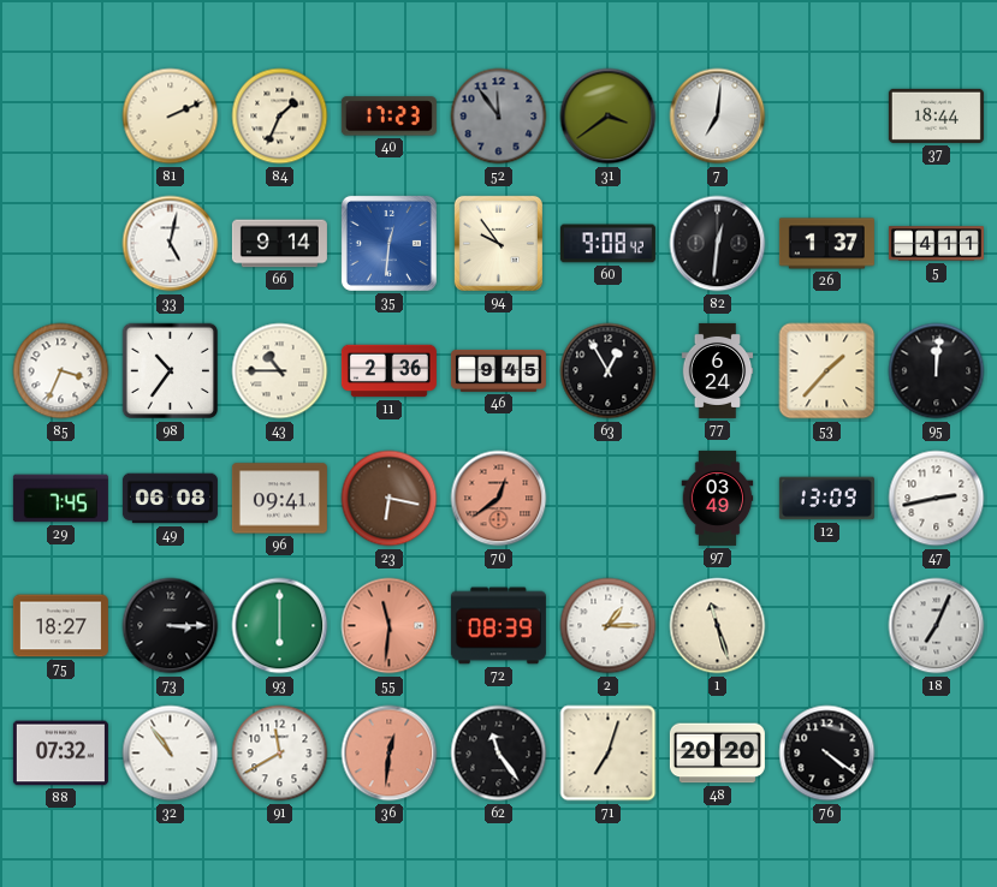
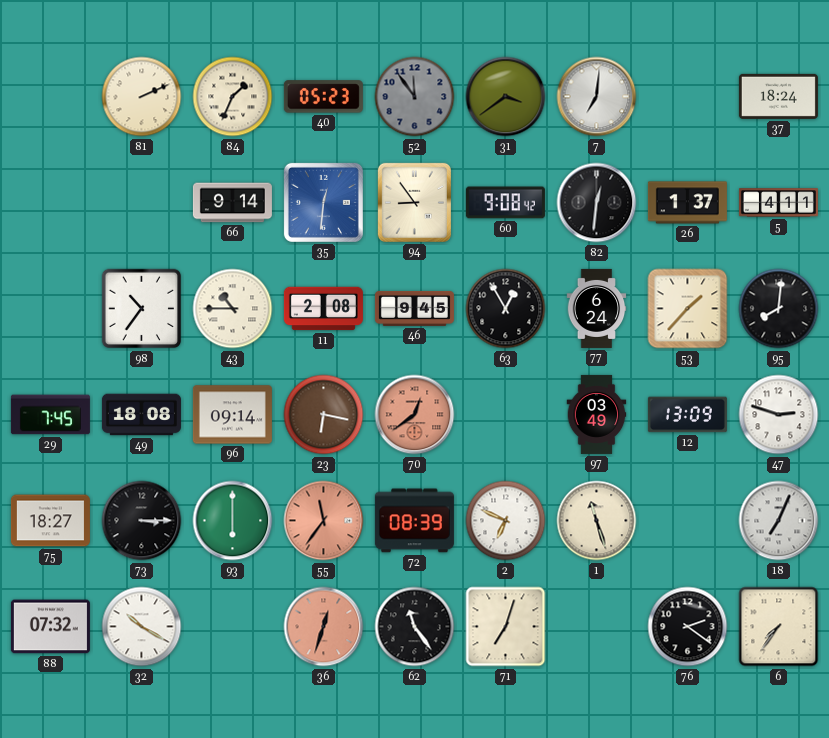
40: 17:23 -> 05:23
37: 18:44 -> 18:24
33: 5:02 -> none
94: 9:54 -> 8:54
85: 3:34 -> none
11: 2:36 -> 2:08
95: 12:01 -> 8:01
49: 06:08 -> 18:08
96: 09:41 -> 09:14
47: 2:43 -> 2:48
55: 11:31 -> 11:36
2: 1:15 -> 6:49
32: 10:54 -> 10:20
91: 11:40 -> none
36: 12:31 -> 12:33
48: 20:20 -> none
76: 4:21 -> 2:21
6: none -> 7:36
